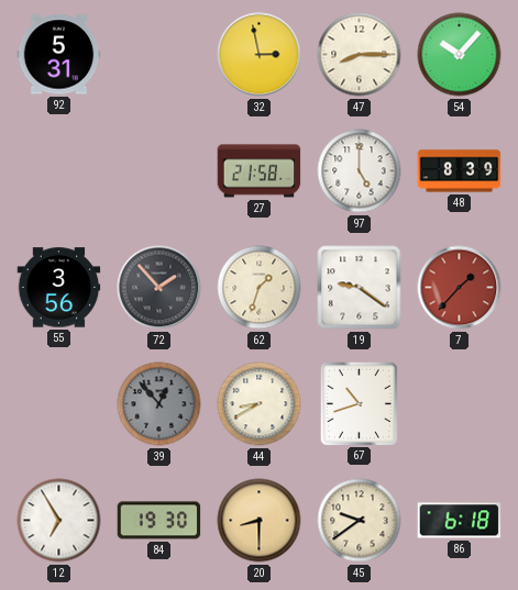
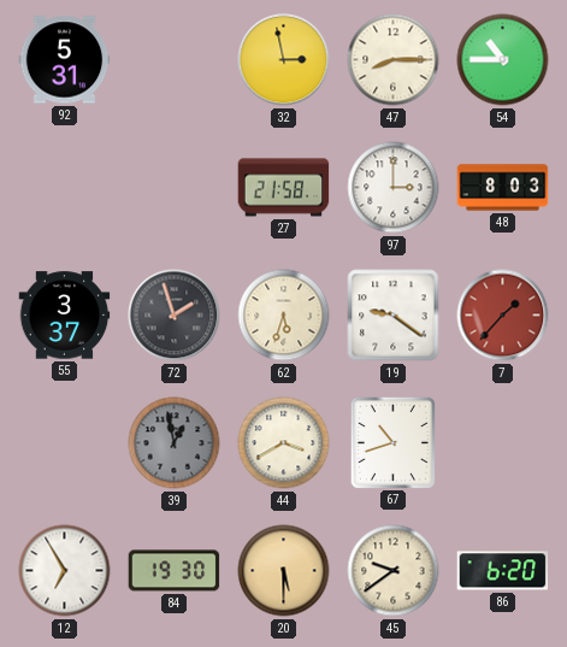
54: 10:07 -> 10:45
97: 5:00 -> 3:00
48: 8:39 -> 8:03
55: 3:56 -> 3:37
72: 1:53 -> 1:57
62: 1:33 -> 5:33
39: 12:53 -> 12:58
44: 8:40 -> 3:40
20: 8:30 -> 5:30
86: 6:18 -> 6:20
